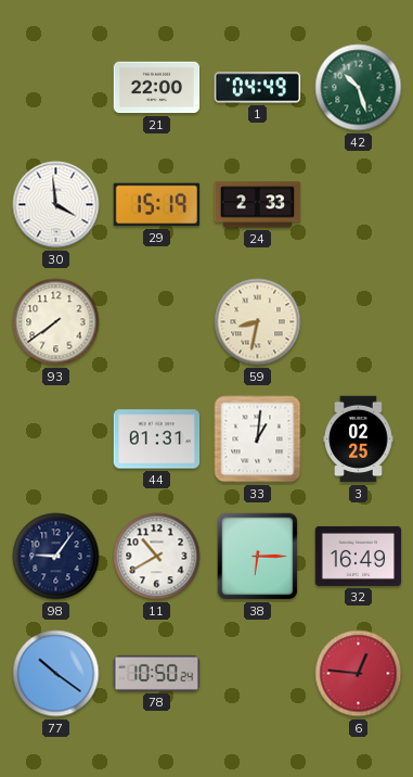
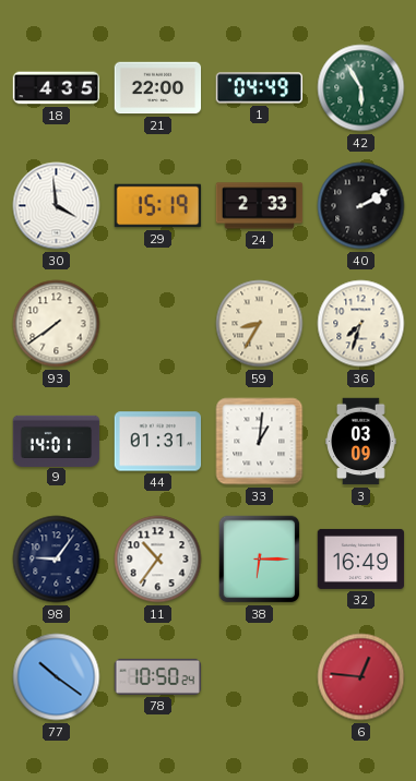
18: none -> 4:35
42: 10:27 -> 5:55
40: none -> 2:10
59: 8:32 -> 8:35
36: none -> 7:33
9: none -> 14:01
3: 02:25 -> 03:09
11: 10:40 -> 10:36
